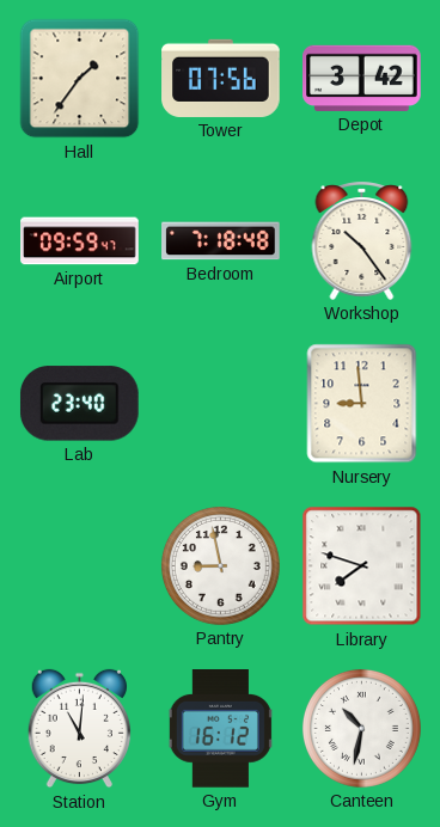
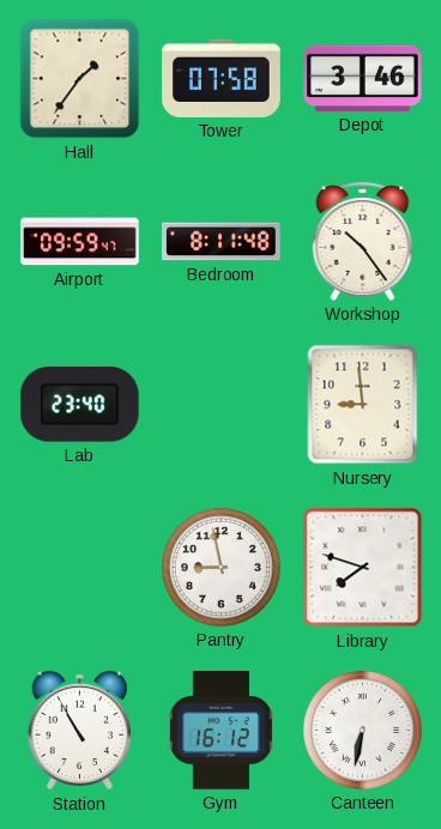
Tower: 07:56 -> 07:58
Depot: 3:42 -> 3:46
Bedroom: 7:18 -> 8:11
Station: 11:01 -> 10:55
Canteen: 10:32 -> 6:32
